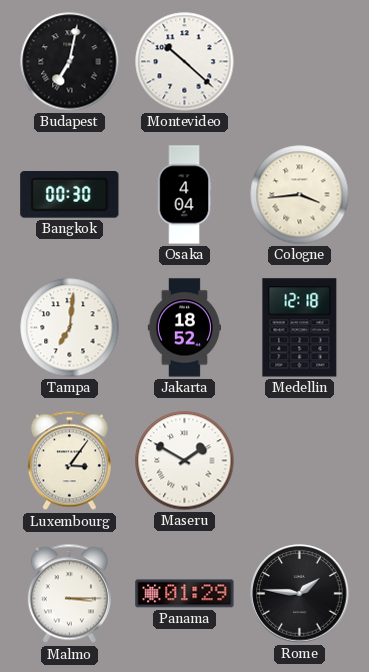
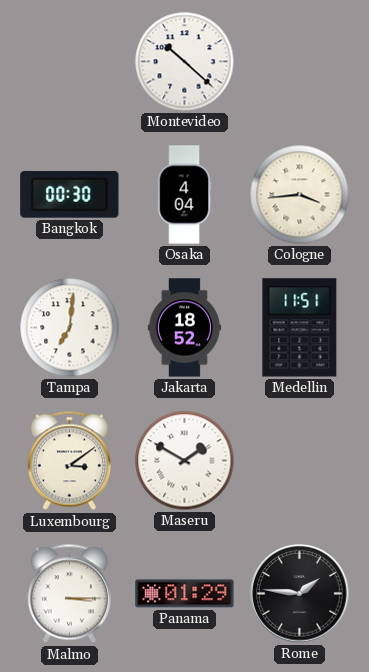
Budapest: 7:02 -> none
Medellin: 12:18 -> 11:51
Luxembourg: 3:06 -> 3:09
